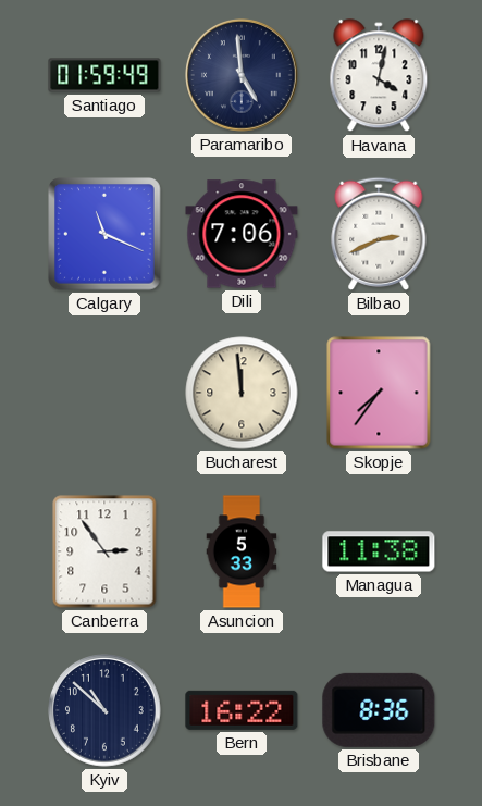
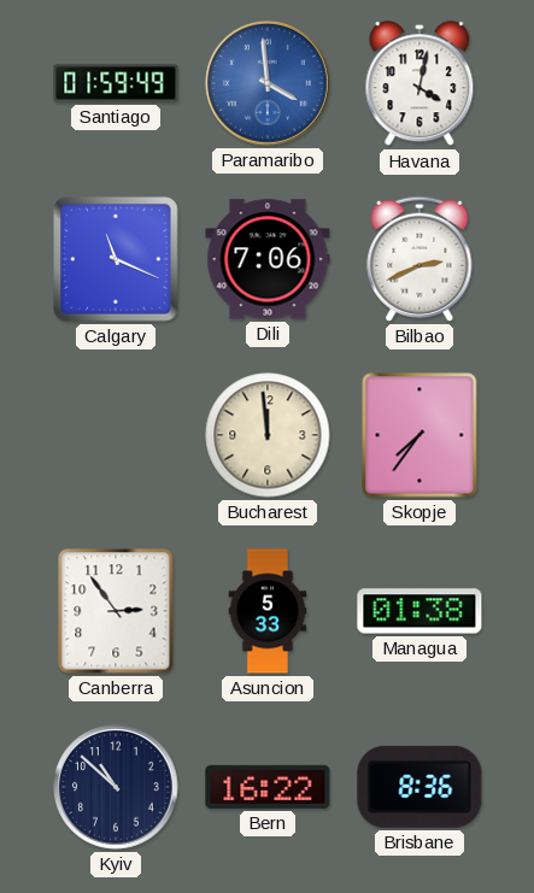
Paramaribo: 4:59 -> 3:59
Paramaribo dial: navy -> blue
Managua: 11:38 -> 01:38
